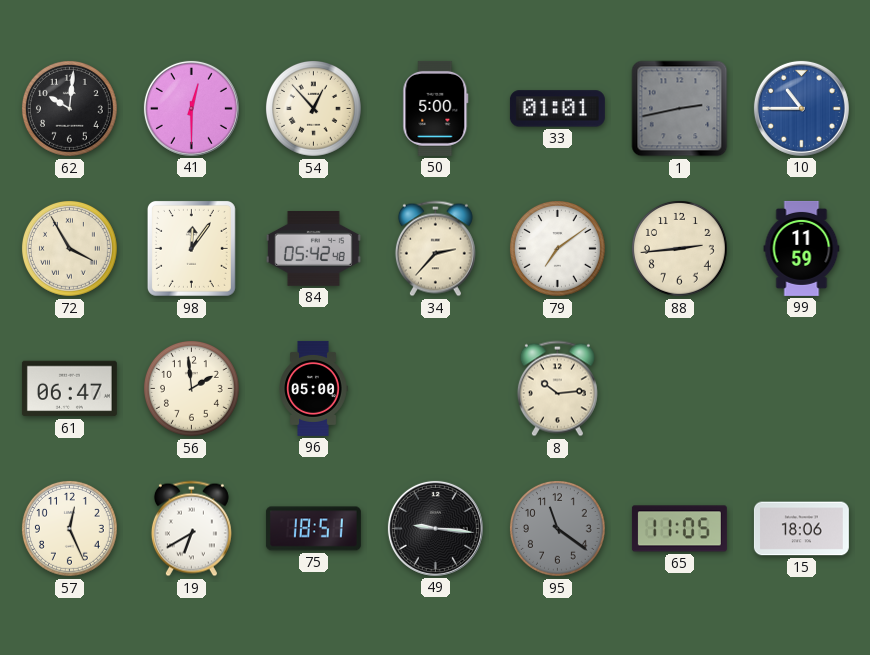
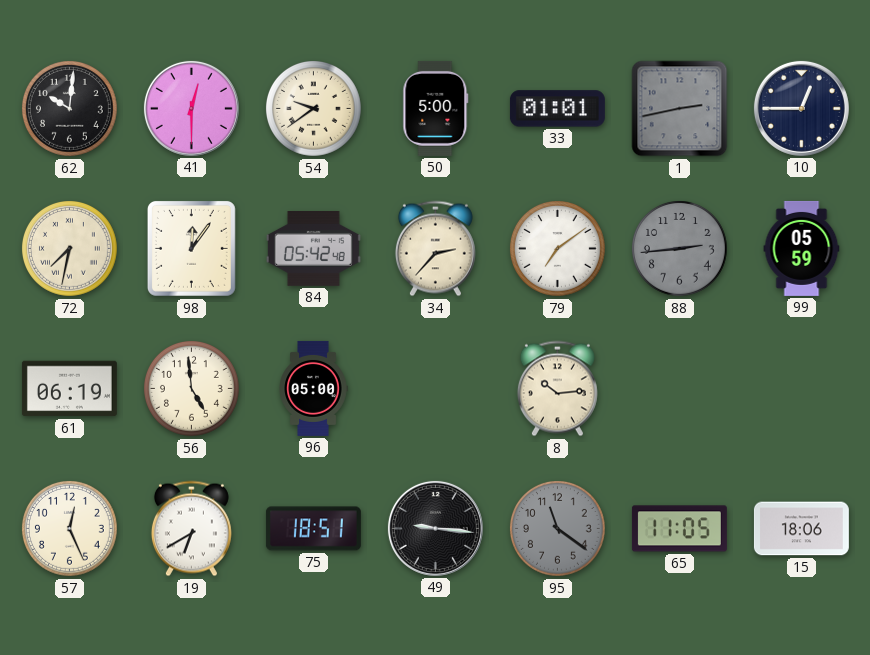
54: 12:53 -> 9:39
10: 10:45 -> 12:45
10 dial: blue -> navy
72: 3:55 -> 7:32
88 dial: cream -> grey
99: 11:59 -> 05:59
61: 06:47 -> 06:19
56: 1:59 -> 4:59
